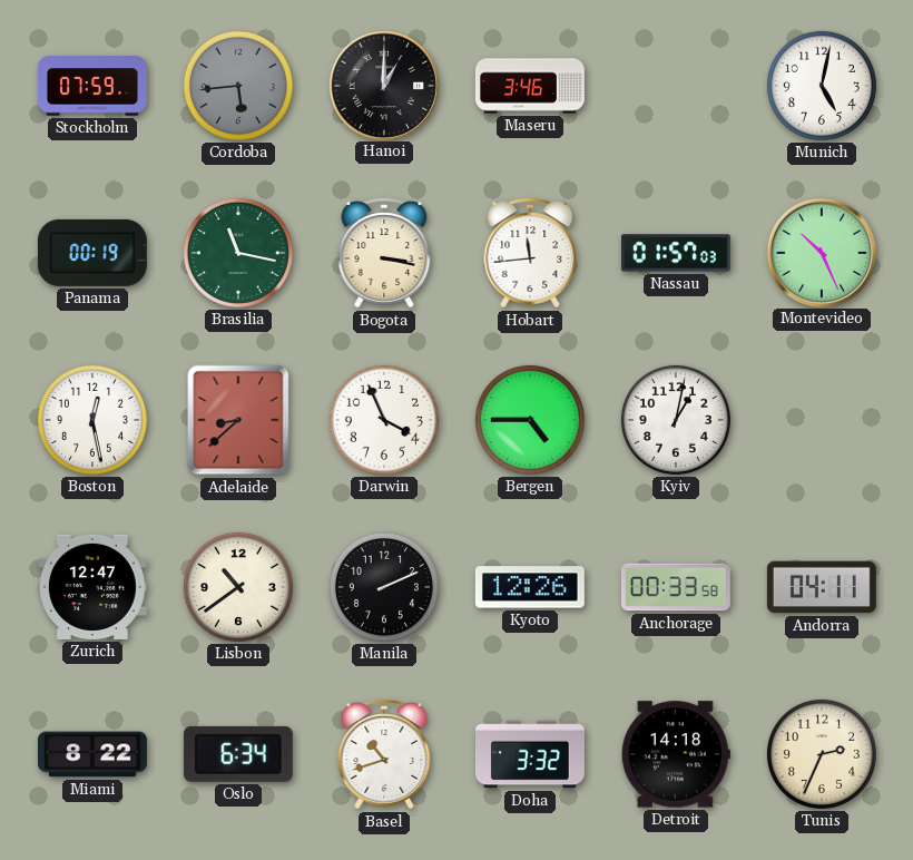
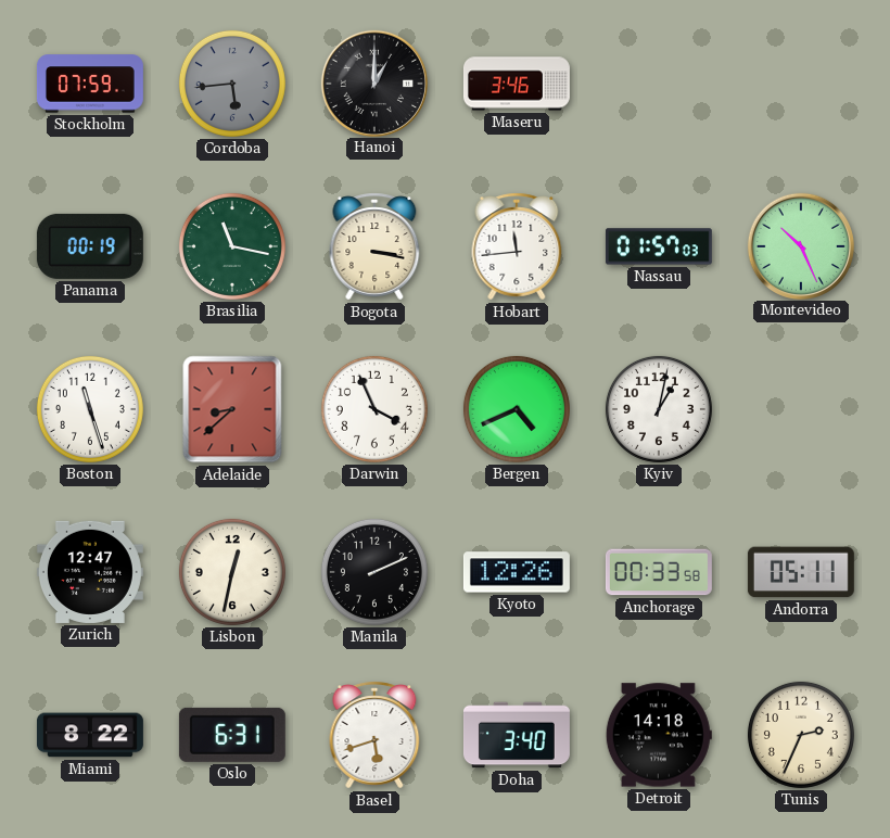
Munich: 5:02 -> none
Boston: 12:28 -> 11:27
Bergen: 4:45 -> 4:41
Lisbon: 10:39 -> 12:32
Andorra: 04:11 -> 05:11
Oslo: 6:34 -> 6:31
Basel: 10:42 -> 5:42
Doha: 3:32 -> 3:40
